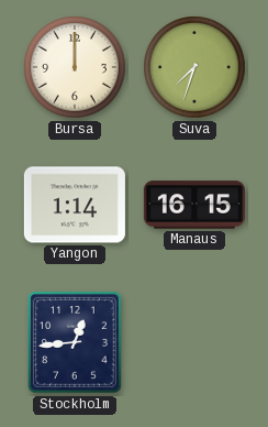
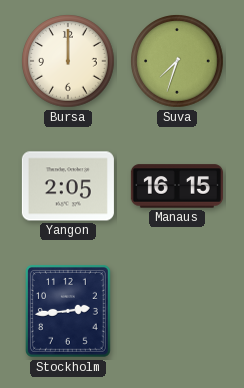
Yangon: 1:14 -> 2:05
Stockholm: 12:44 -> 2:44
